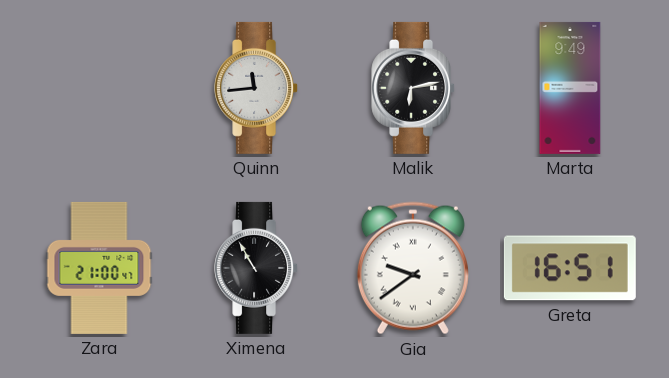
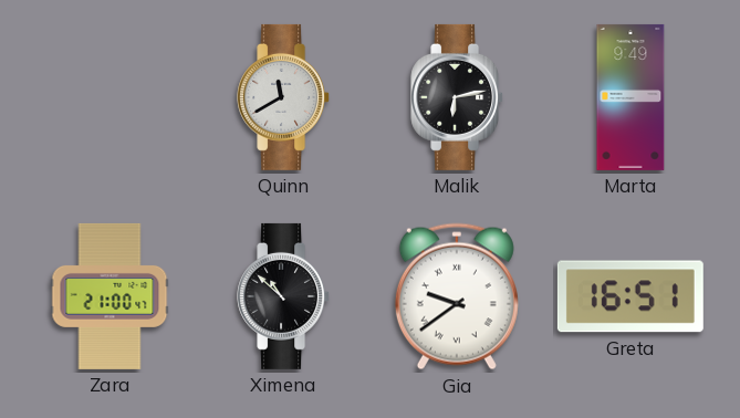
Quinn: 11:44 -> 11:40
Ximena: 10:55 -> 10:52
